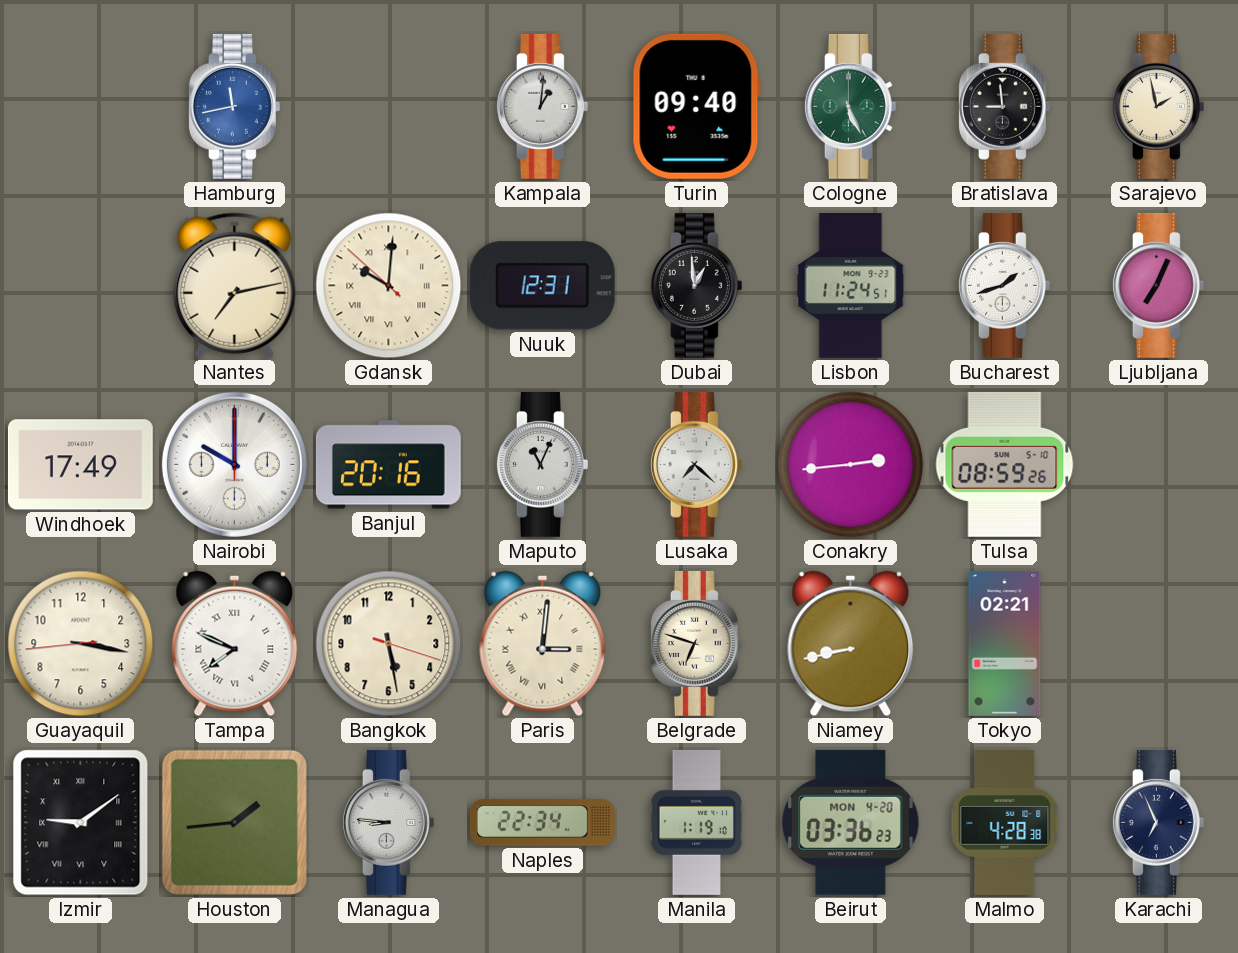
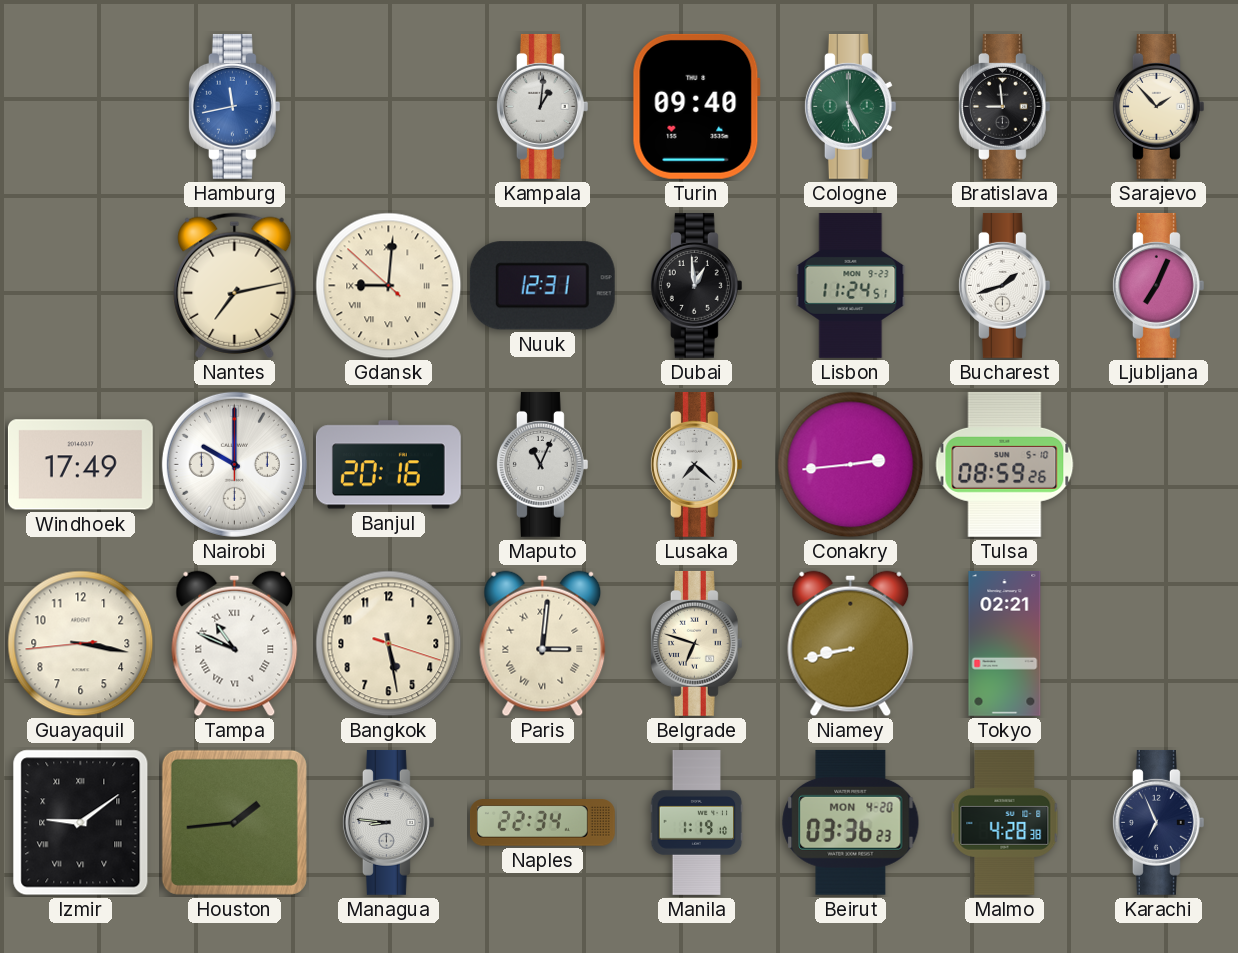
Sarajevo: 1:58 -> 1:53
Gdansk: 10:00 -> 9:00
Tampa: 7:49 -> 10:49
